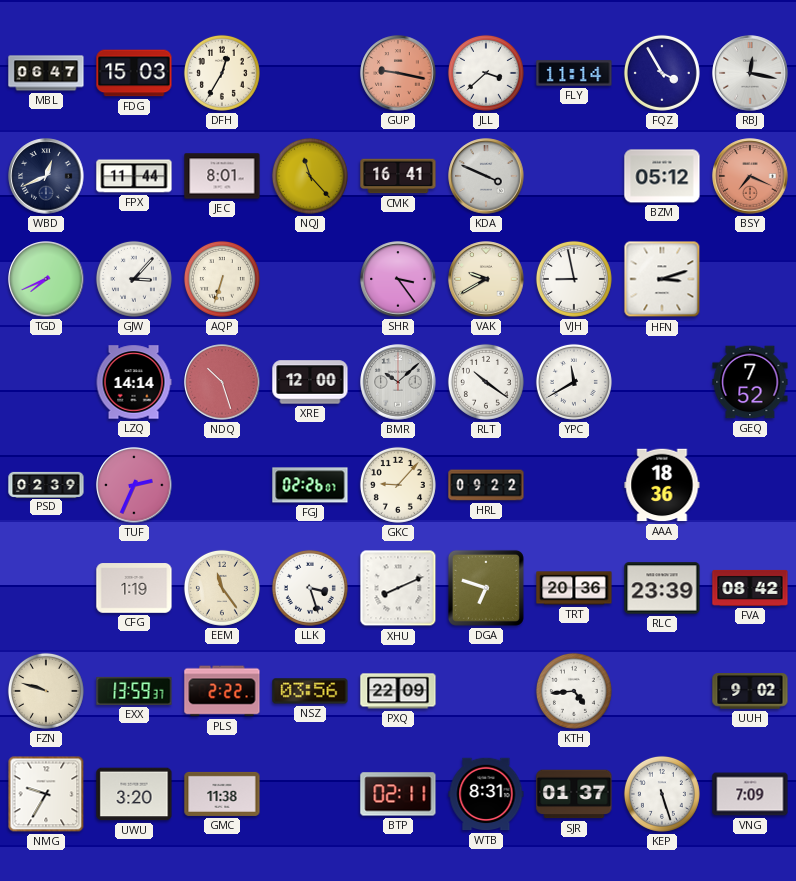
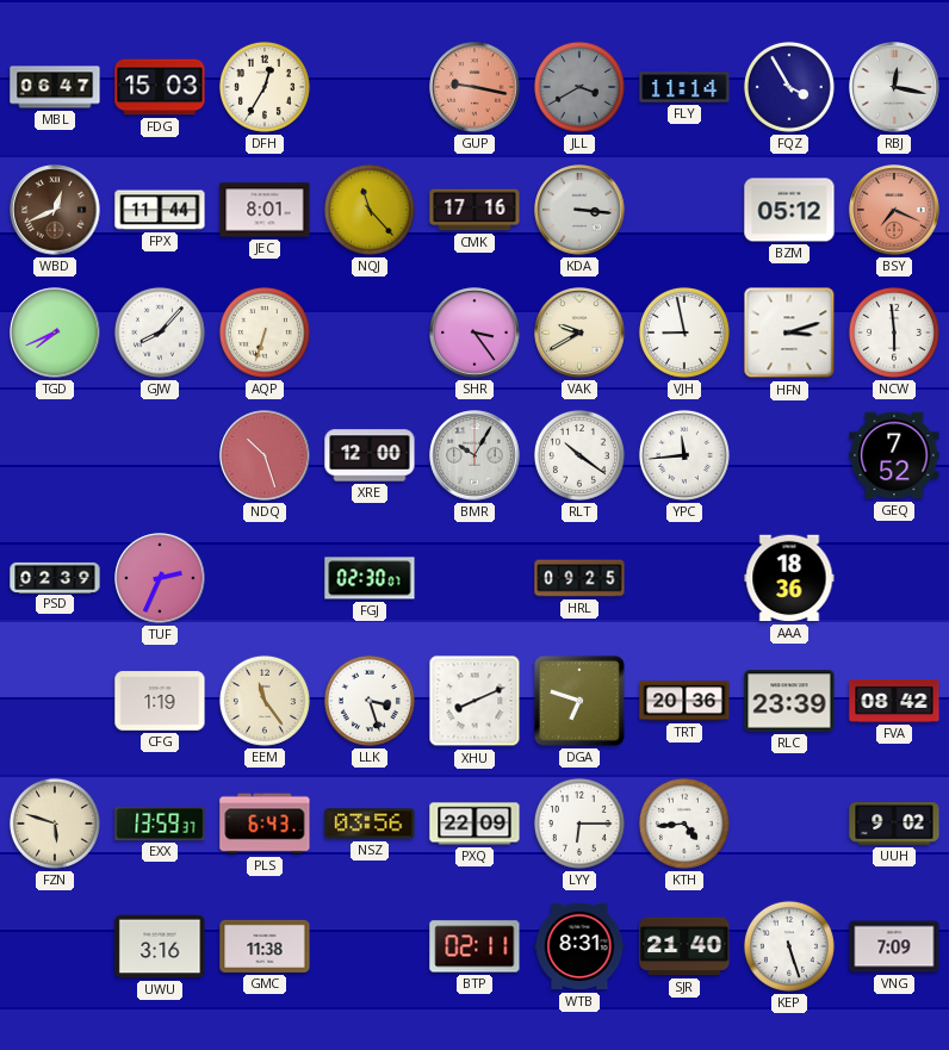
JLL: 3:38 -> 3:40
JLL dial: white -> grey
WBD dial: navy -> brown
CMK: 16:41 -> 17:16
KDA: 3:49 -> 3:16
GJW: 3:07 -> 8:07
NCW: none -> 5:59
LZQ: 14:14 -> none
BMR: 10:08 -> 10:05
YPC: 11:40 -> 11:44
FGJ: 02:26 -> 02:30
GKC: 9:07 -> none
HRL: 09:22 -> 09:25
FZN: 9:48 -> 5:48
PLS: 2:22 -> 6:43
LYY: none -> 6:15
NMG: 9:35 -> none
UWU: 3:20 -> 3:16
SJR: 01:37 -> 21:40
